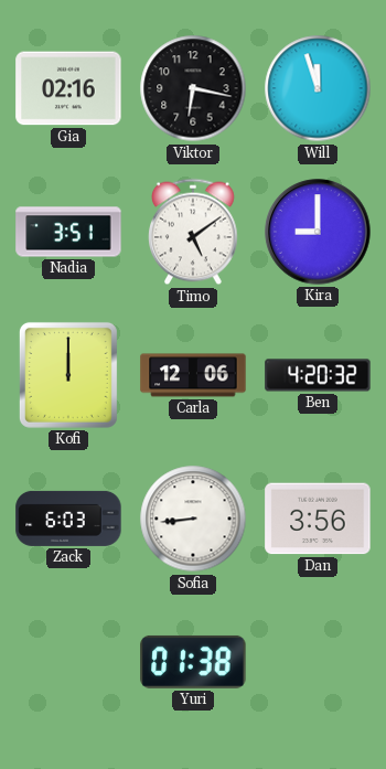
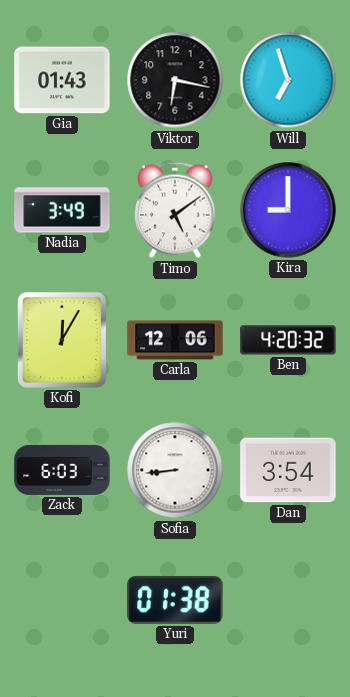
Gia: 02:16 -> 01:43
Will: 11:57 -> 6:57
Nadia: 3:51 -> 3:49
Kofi: 12:00 -> 12:05
Dan: 3:56 -> 3:54
